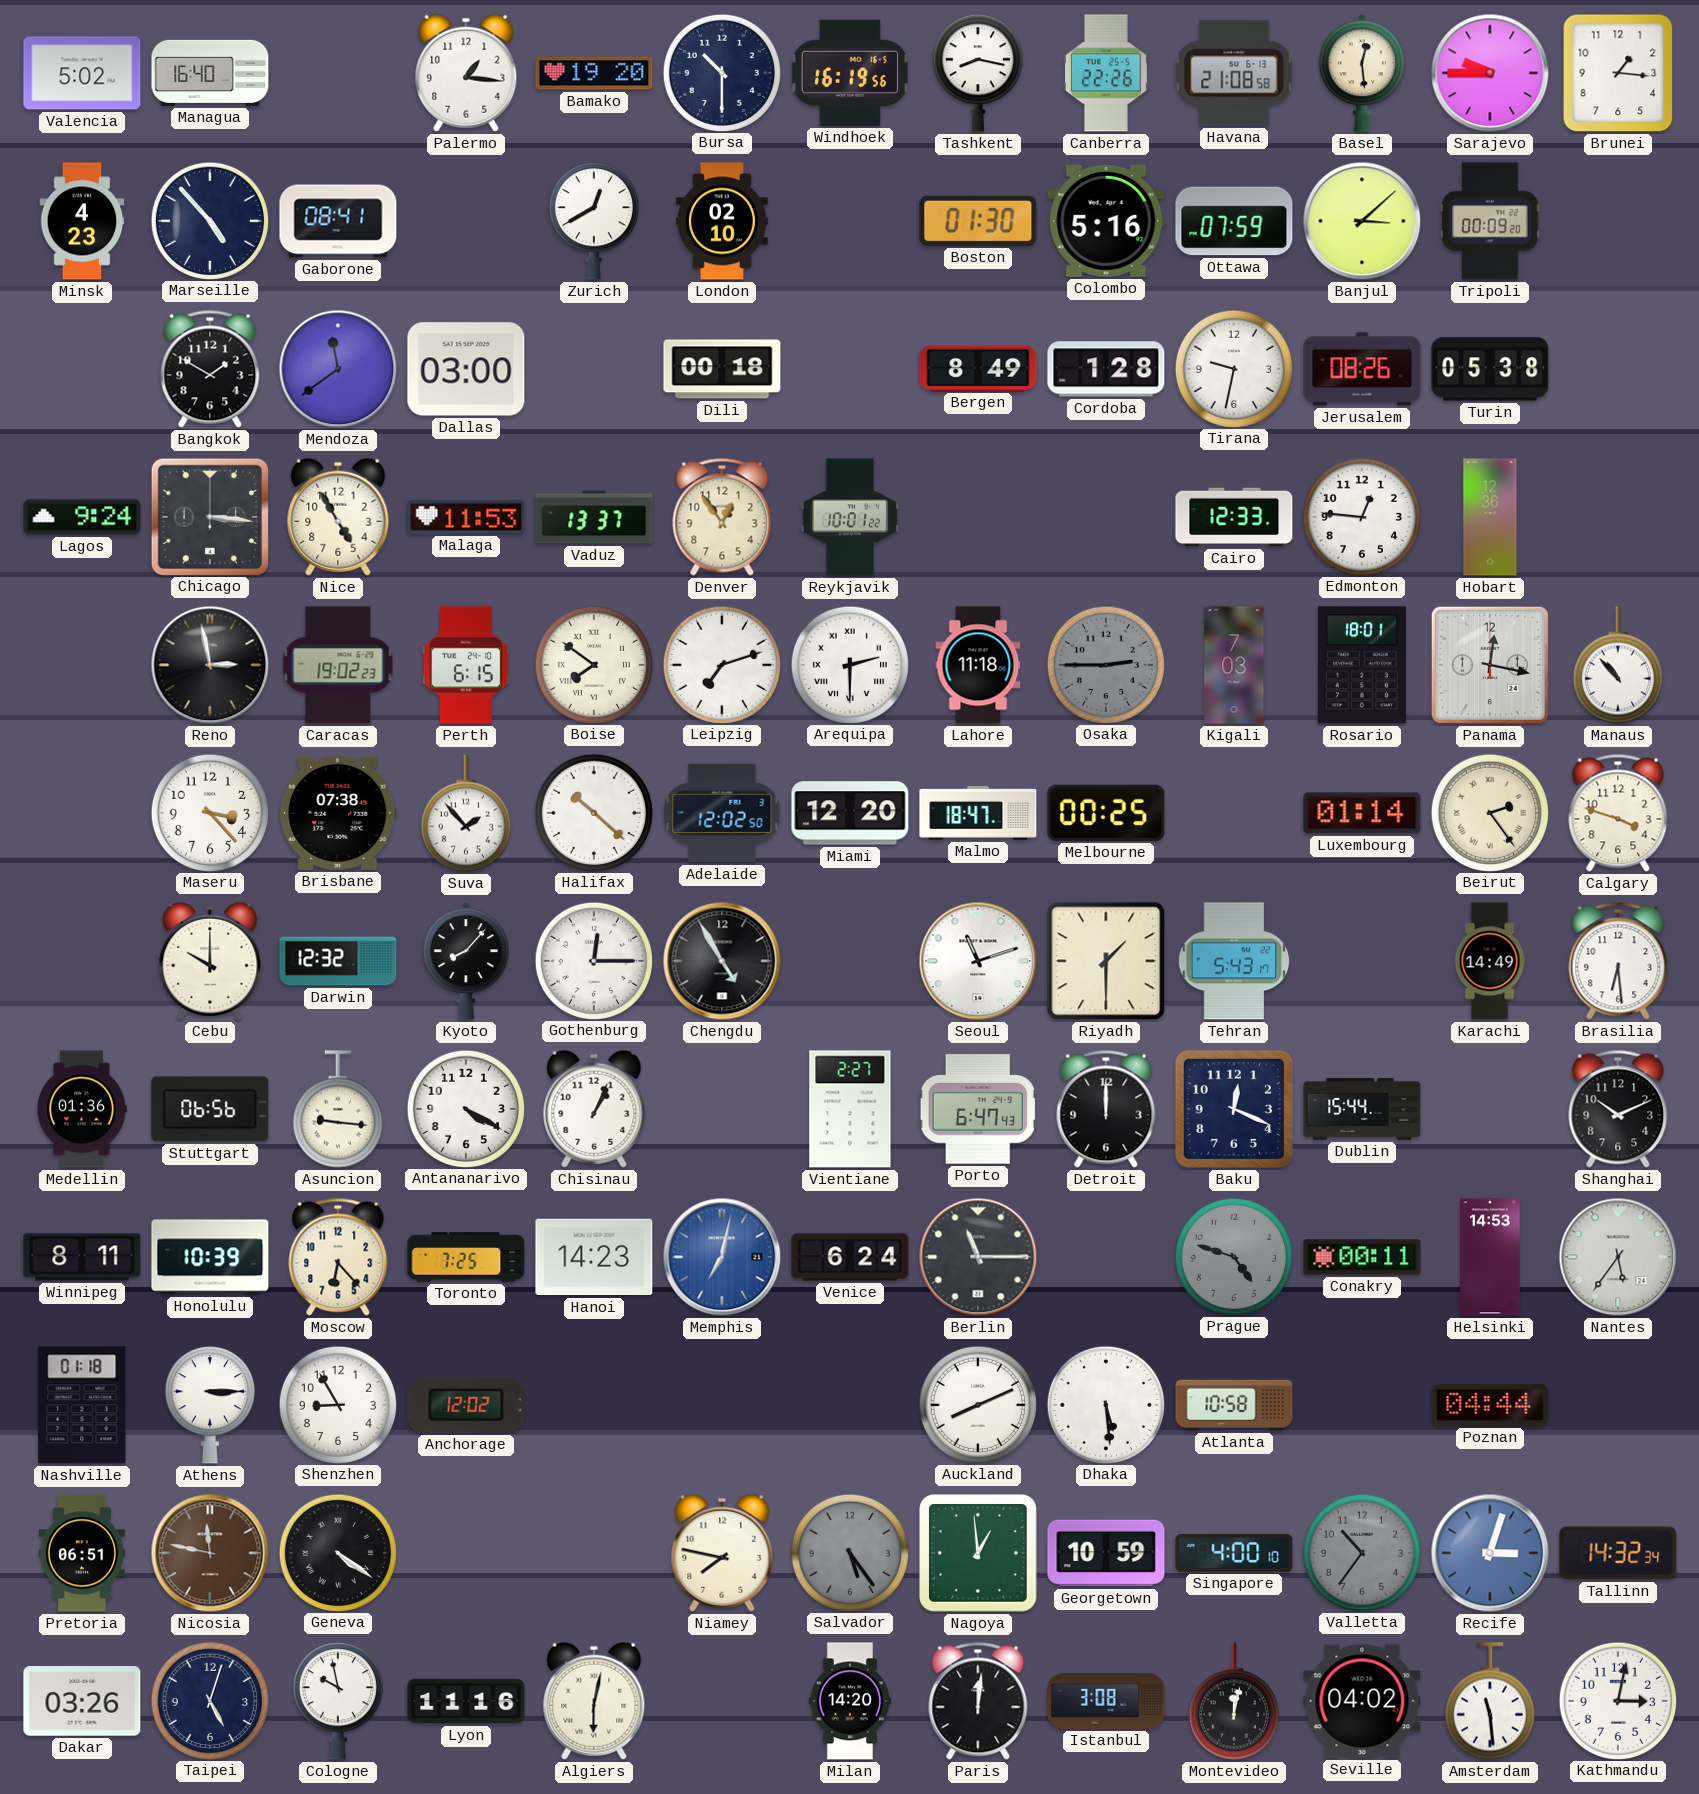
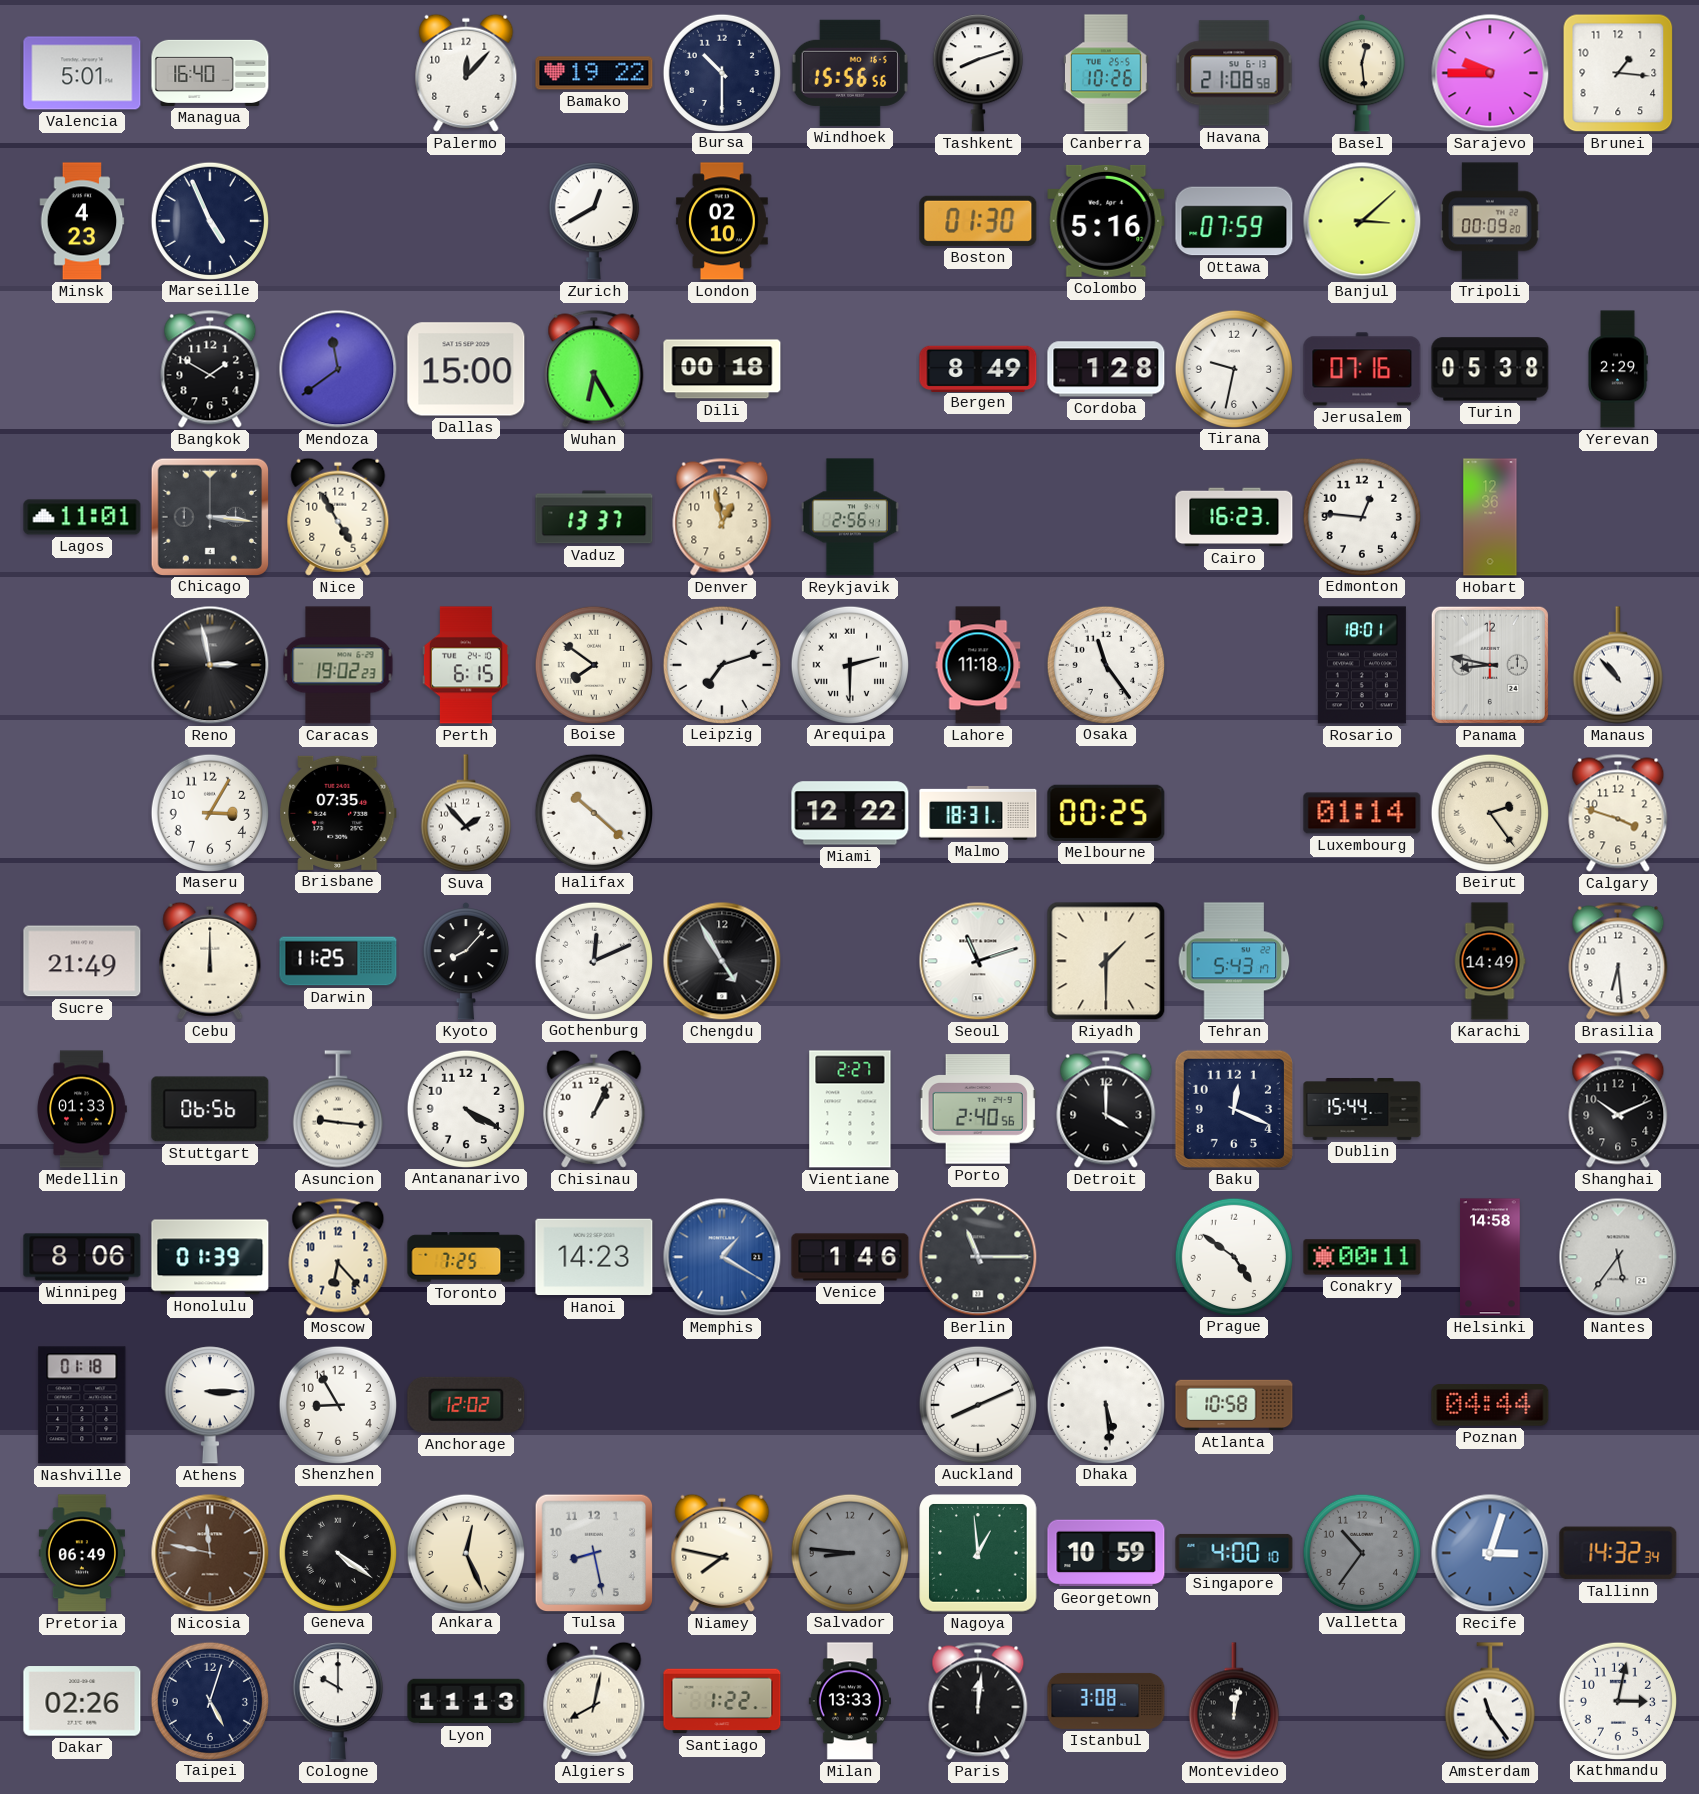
Valencia: 5:02 -> 5:01
Palermo: 1:16 -> 12:07
Bamako: 19:20 -> 19:22
Windhoek: 16:19 -> 15:56
Tashkent: 8:17 -> 8:12
Canberra: 22:26 -> 10:26
Marseille: 4:53 -> 4:56
Gaborone: 08:41 -> none
Dallas: 03:00 -> 15:00
Wuhan: none -> 6:25
Jerusalem: 08:26 -> 07:16
Yerevan: none -> 2:29
Lagos: 9:24 -> 11:01
Malaga: 11:53 -> none
Denver: 12:54 -> 12:58
Reykjavik: 10:01 -> 2:56
Cairo: 12:33 -> 16:23
Osaka: 2:45 -> 11:24
Osaka dial: grey -> white
Kigali: 7:03 -> none
Panama: 12:17 -> 8:47
Maseru: 3:23 -> 3:05
Brisbane: 07:38 -> 07:35
Adelaide: 12:02 -> none
Miami: 12:20 -> 12:22
Malmo: 18:47 -> 18:31
Sucre: none -> 21:49
Cebu: 10:00 -> 12:00
Darwin: 12:32 -> 11:25
Gothenburg: 12:15 -> 12:11
Medellin: 01:36 -> 01:33
Porto: 6:47 -> 2:40
Detroit: 12:00 -> 4:00
Winnipeg: 8:11 -> 8:06
Honolulu: 10:39 -> 01:39
Memphis: 7:02 -> 1:20
Venice: 6:24 -> 1:46
Prague: 4:48 -> 4:51
Prague dial: grey -> white
Helsinki: 14:53 -> 14:58
Pretoria: 06:51 -> 06:49
Ankara: none -> 12:26
Tulsa: none -> 8:28
Salvador: 5:24 -> 8:46
Dakar: 03:26 -> 02:26
Cologne: 9:58 -> 10:00
Lyon: 11:16 -> 11:13
Algiers: 6:02 -> 8:02
Santiago: none -> 1:22
Milan: 14:20 -> 13:33
Seville: 04:02 -> none
Amsterdam: 11:29 -> 11:24
